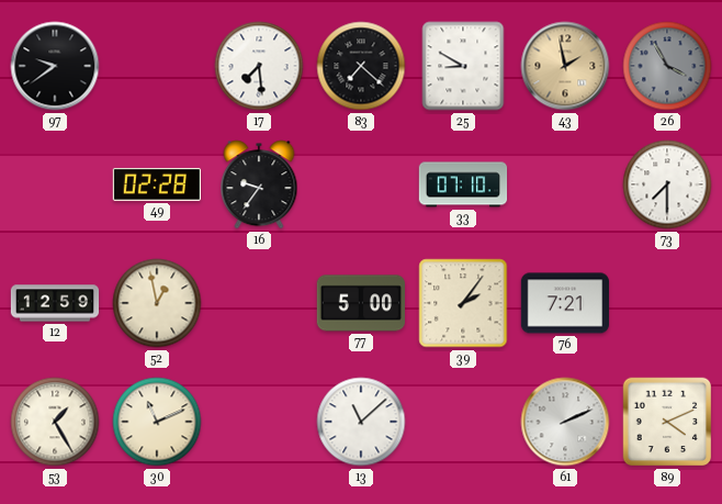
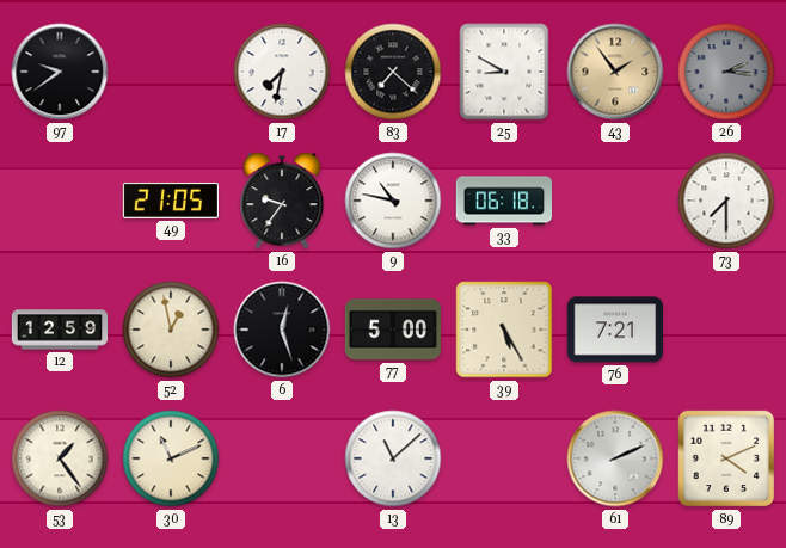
17: 7:29 -> 7:32
43: 1:58 -> 1:54
26: 3:55 -> 2:16
49: 02:28 -> 21:05
9: none -> 10:47
33: 07:10 -> 06:18
6: none -> 12:27
39: 2:06 -> 5:25
53: 1:25 -> 1:24
